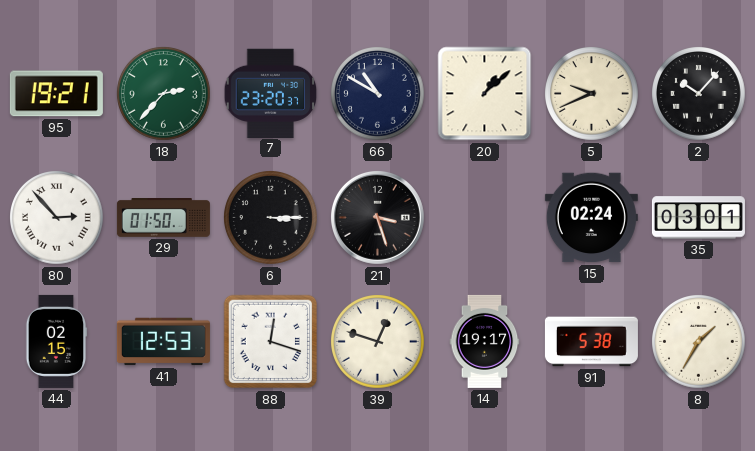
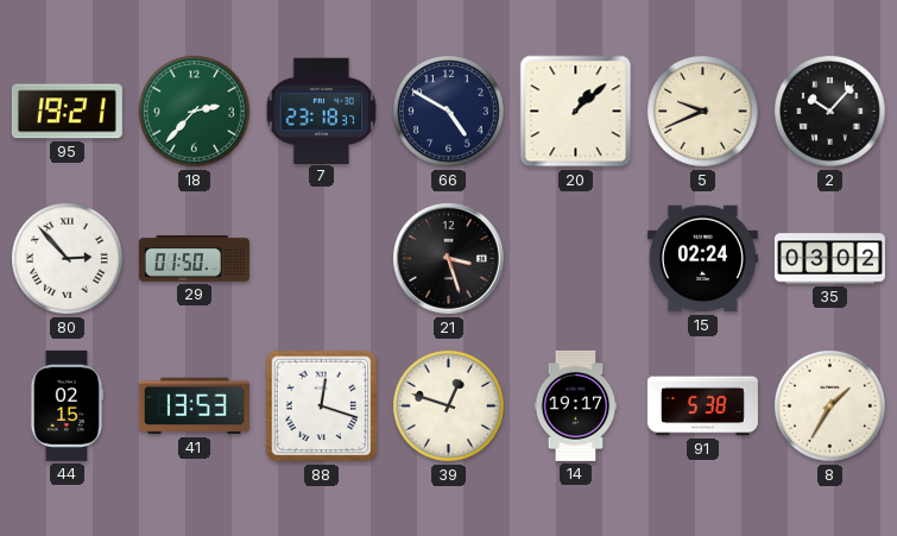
7: 23:20 -> 23:18
66: 10:50 -> 4:50
6: 3:15 -> none
35: 03:01 -> 03:02
41: 12:53 -> 13:53
